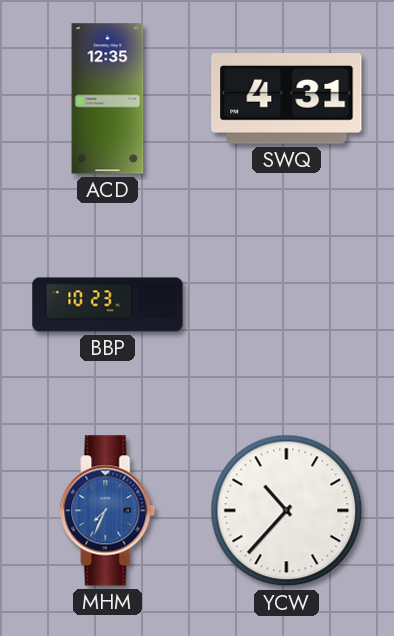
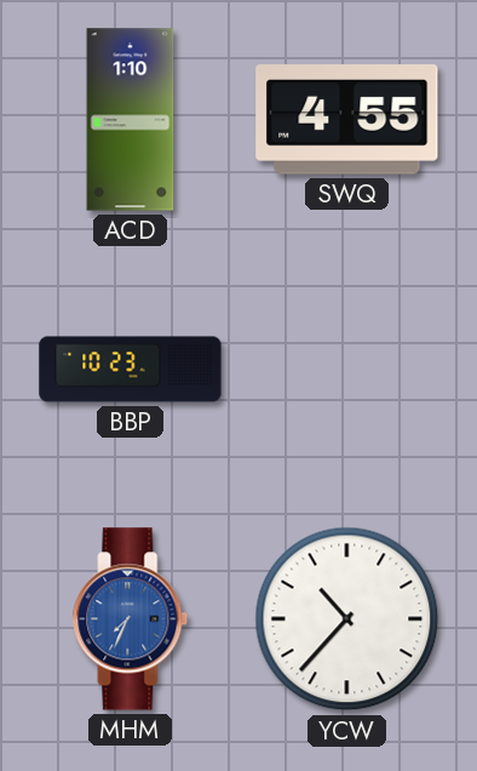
ACD: 12:35 -> 1:10
SWQ: 4:31 -> 4:55
